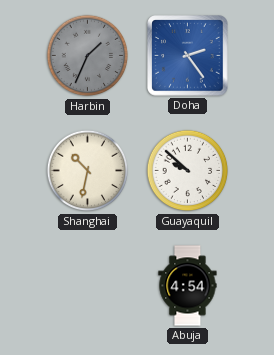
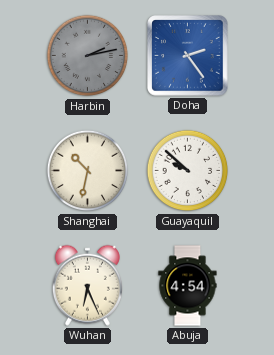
Harbin: 1:34 -> 2:13
Wuhan: none -> 6:26
